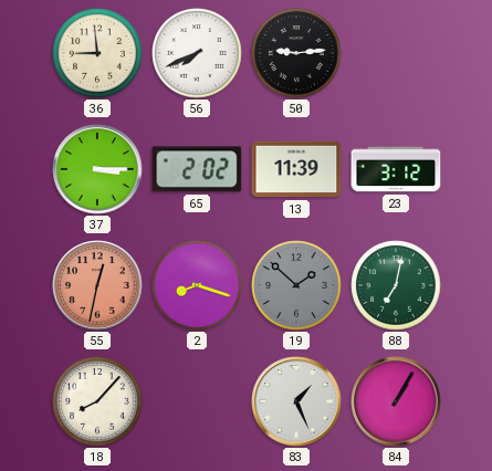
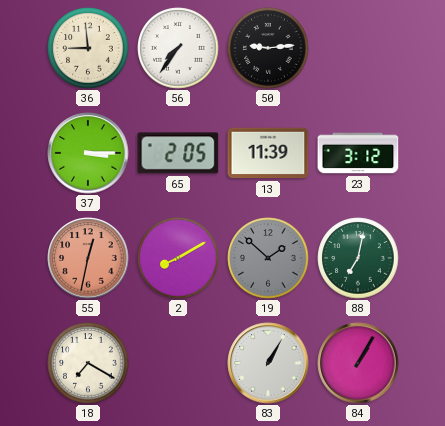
56: 7:41 -> 7:36
65: 2:02 -> 2:05
2: 8:18 -> 8:10
18: 8:07 -> 7:20
83: 1:26 -> 1:05
